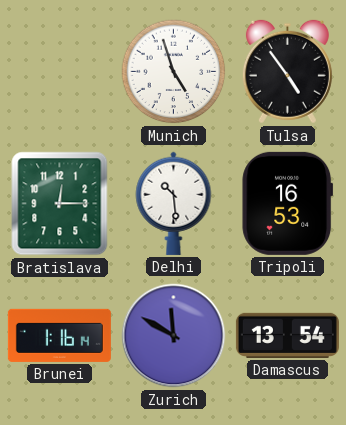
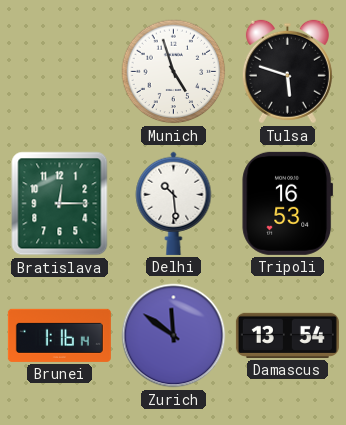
Tulsa: 4:54 -> 5:48
Zurich: 11:50 -> 11:51
